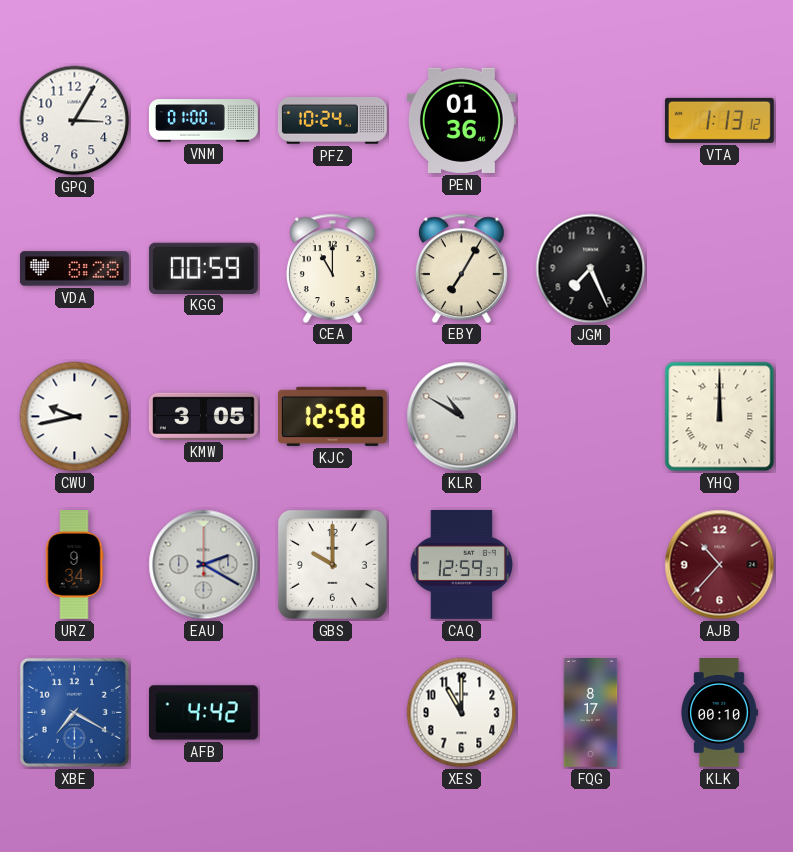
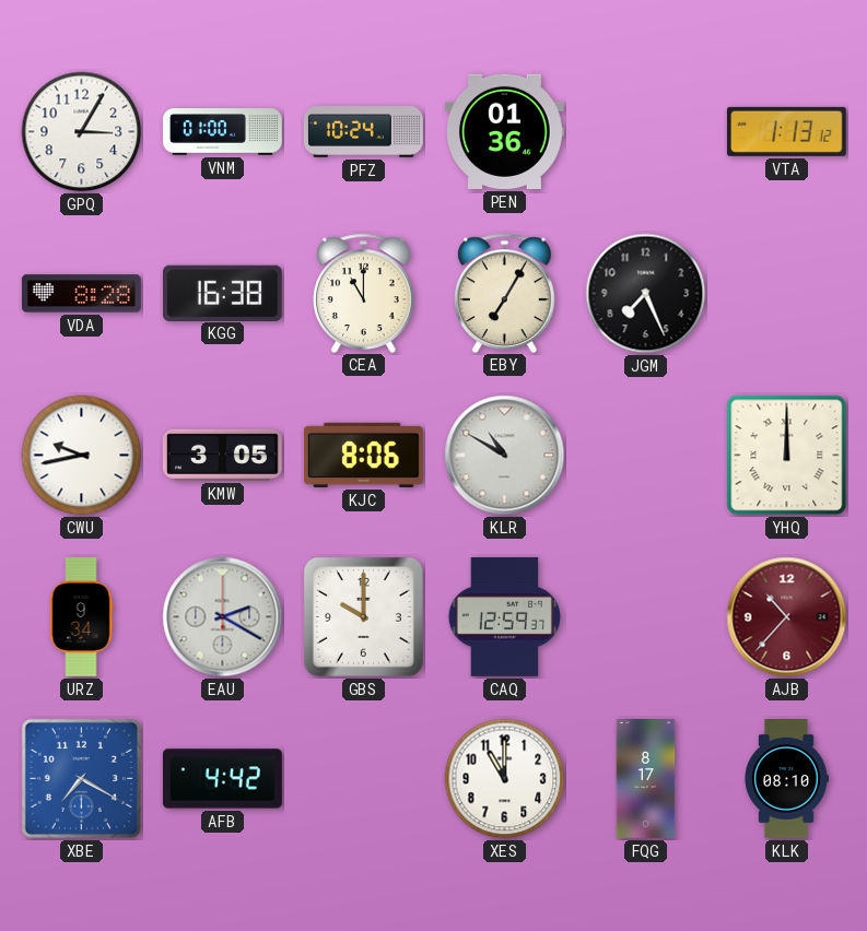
KGG: 00:59 -> 16:38
KJC: 12:58 -> 8:06
KLK: 00:10 -> 08:10
